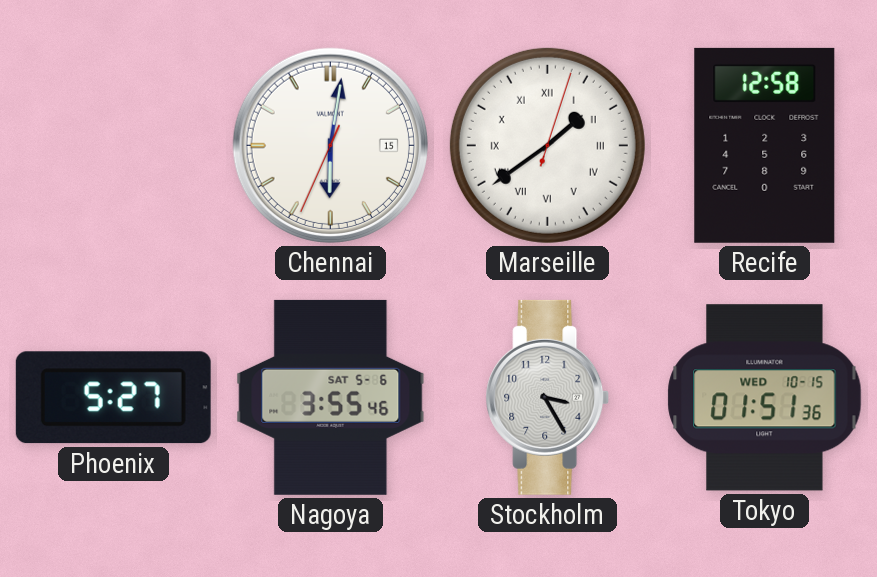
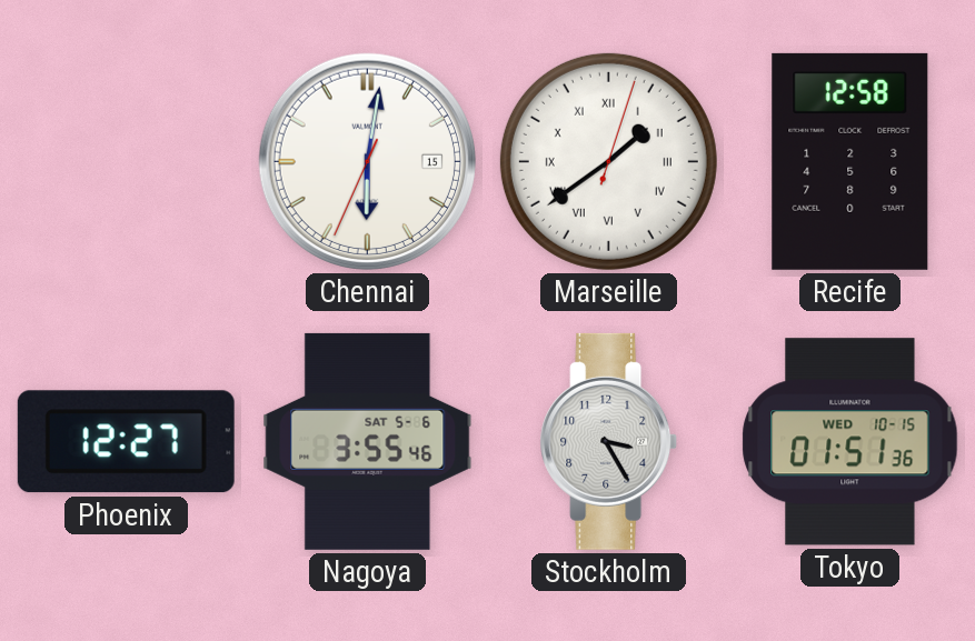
Phoenix: 5:27 -> 12:27
